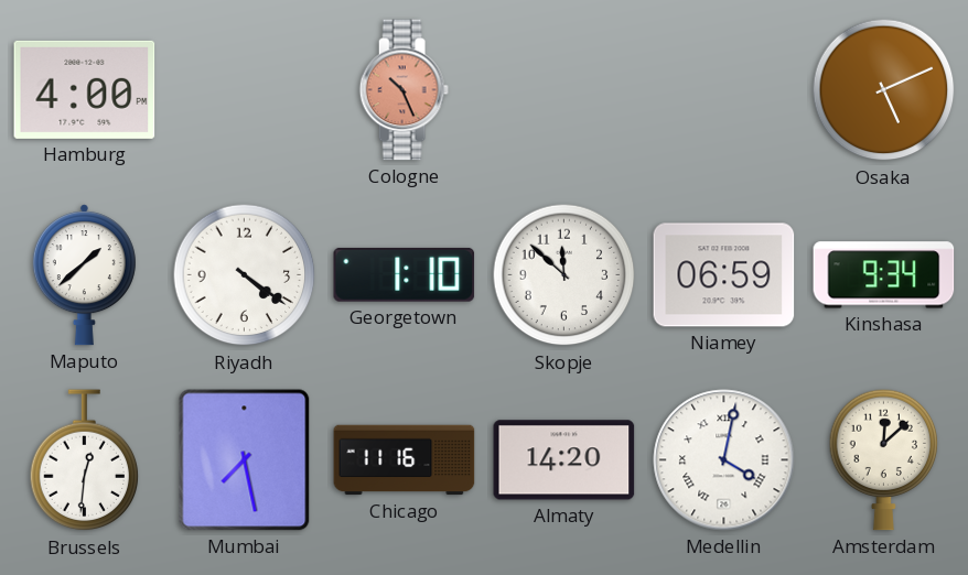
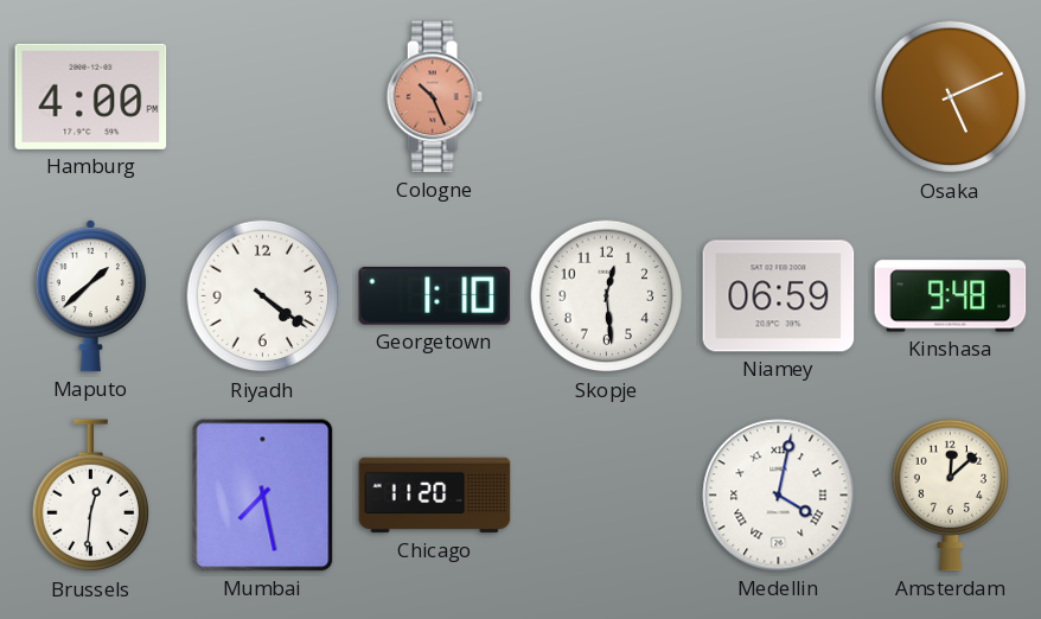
Skopje: 11:52 -> 12:29
Kinshasa: 9:34 -> 9:48
Chicago: 11:16 -> 11:20
Almaty: 14:20 -> none
